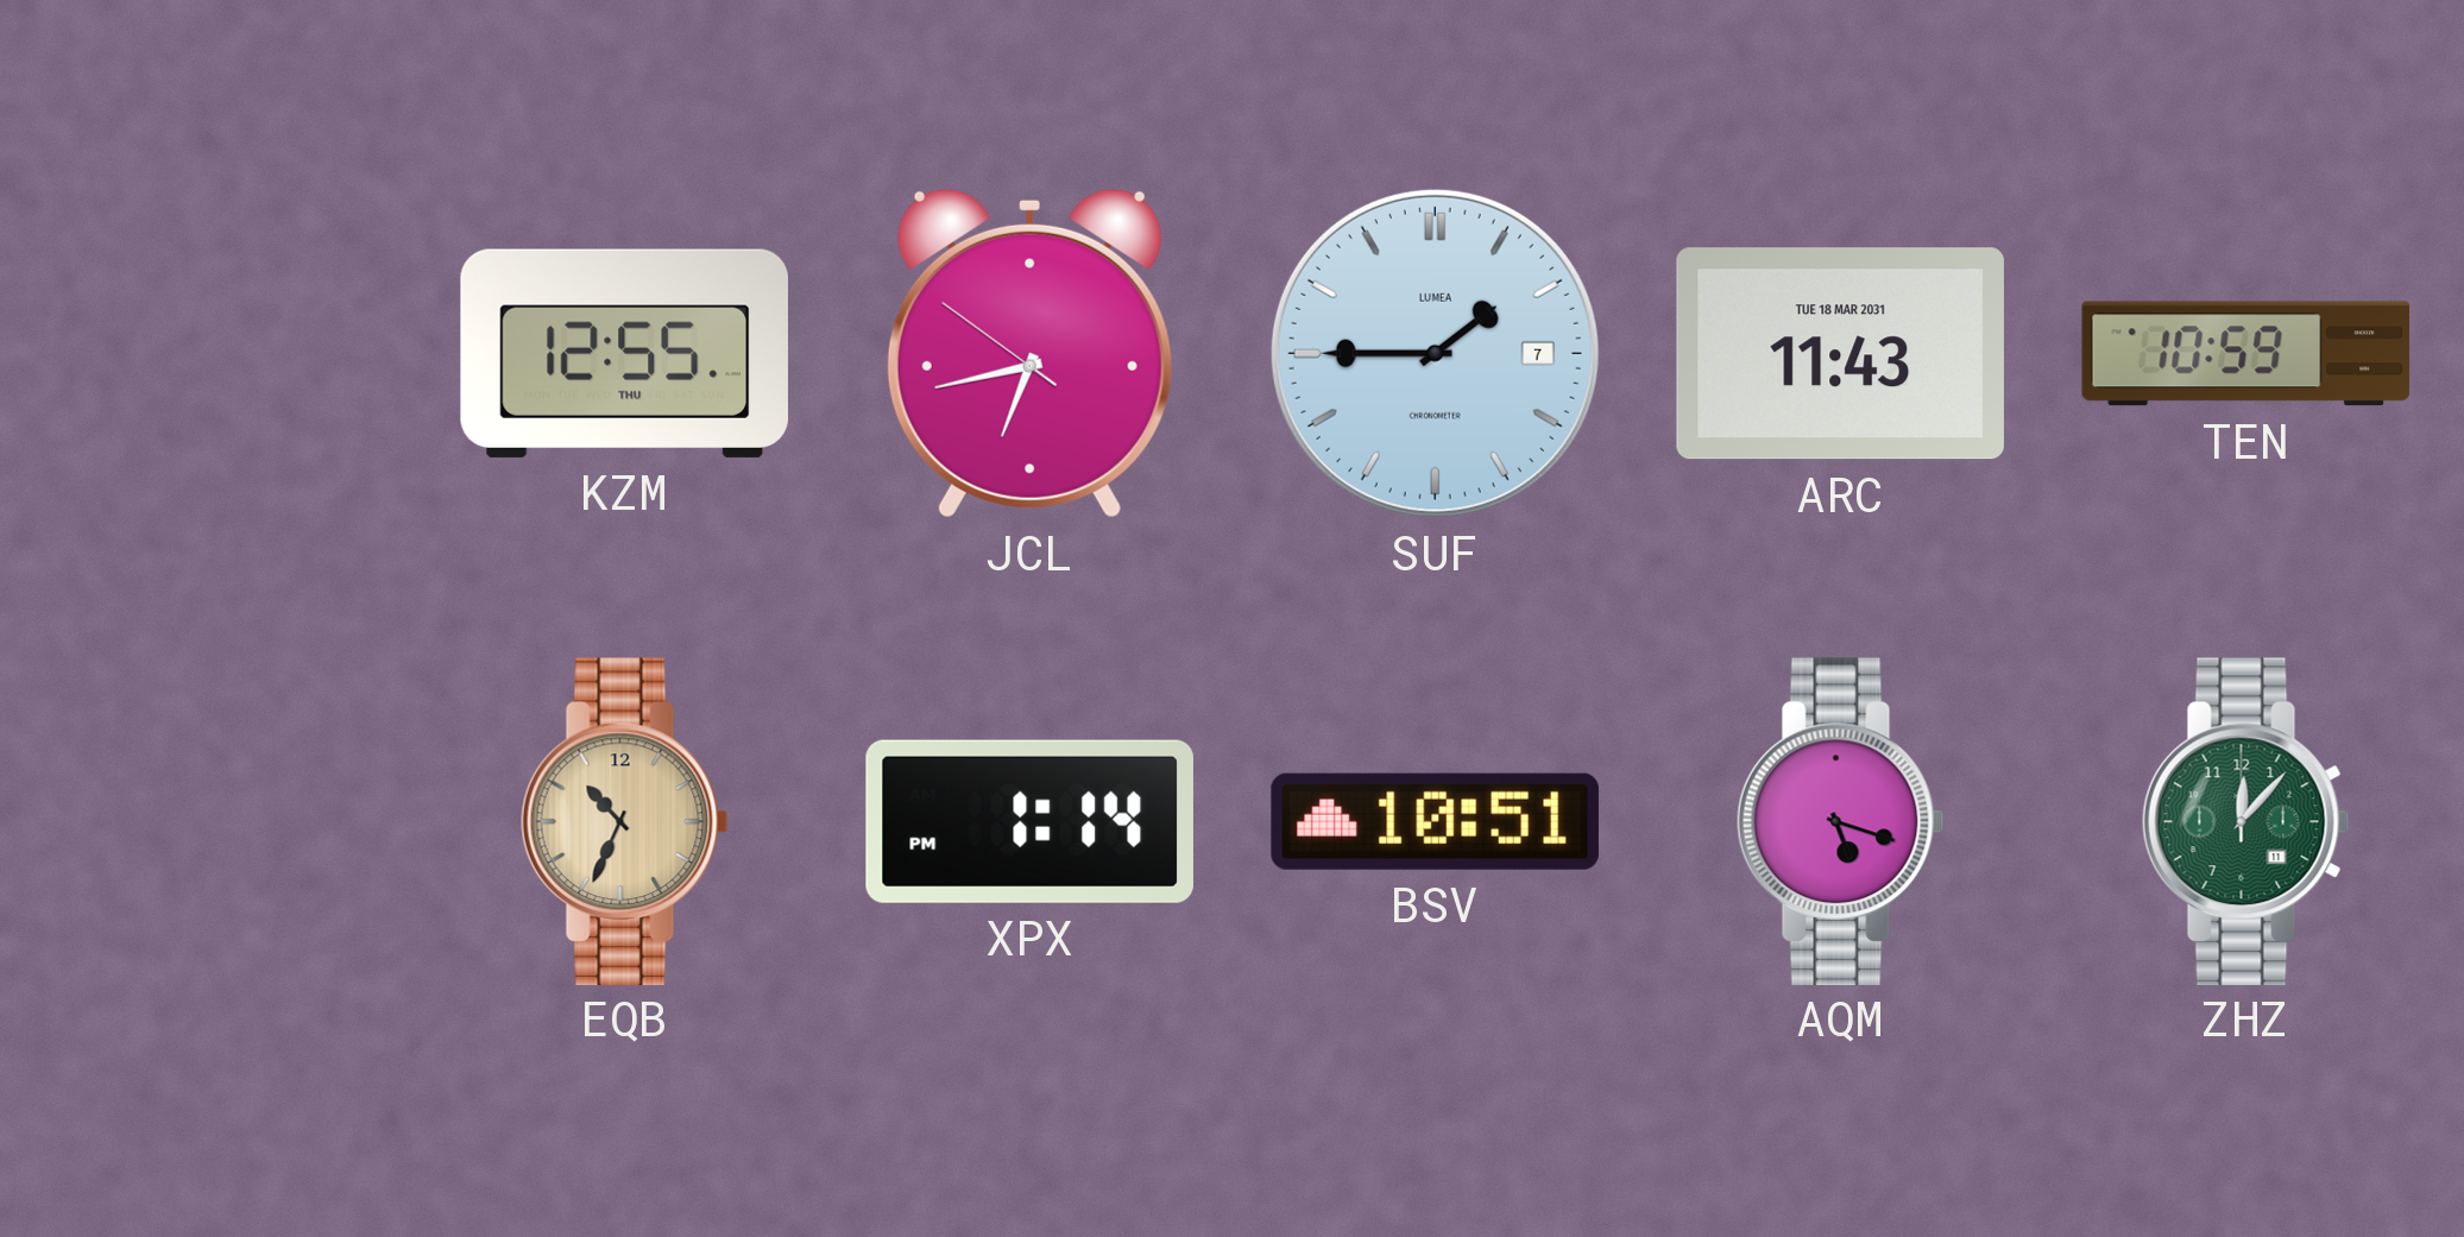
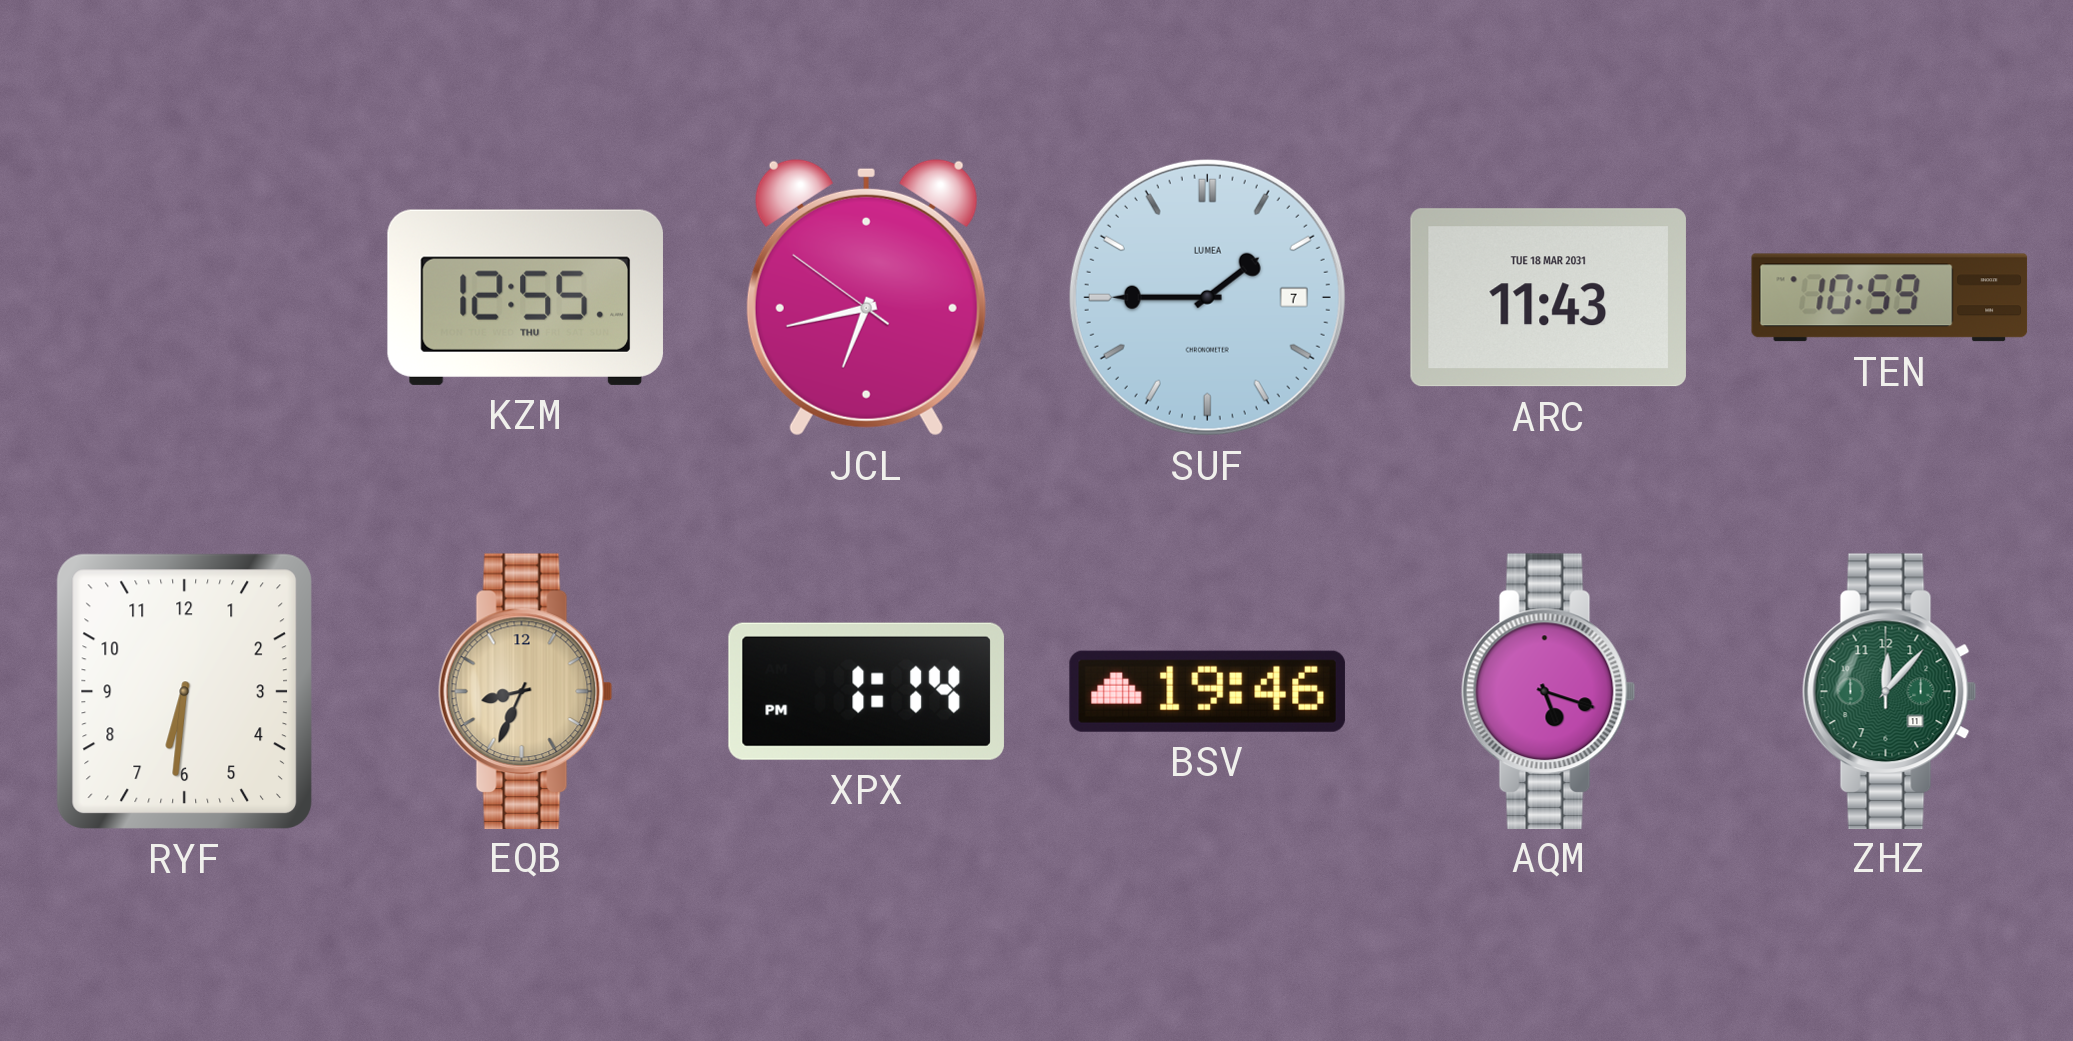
RYF: none -> 6:31
EQB: 10:34 -> 8:34
BSV: 10:51 -> 19:46
